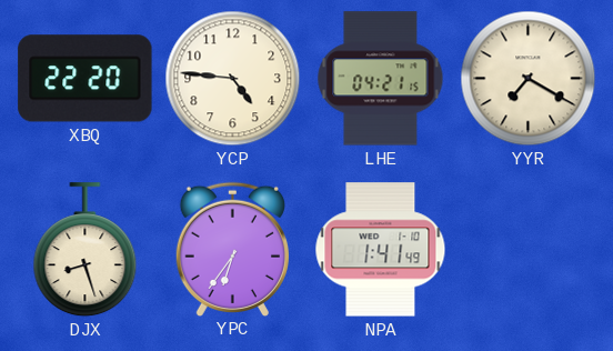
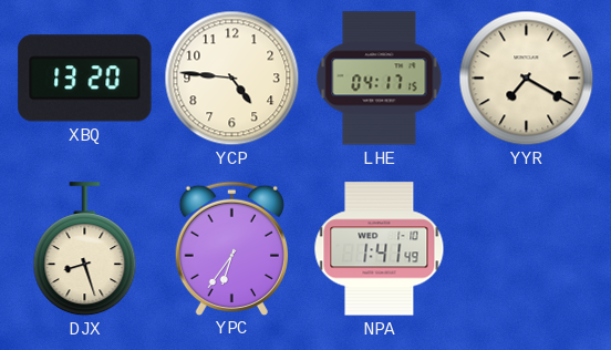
XBQ: 22:20 -> 13:20
LHE: 04:21 -> 04:17
